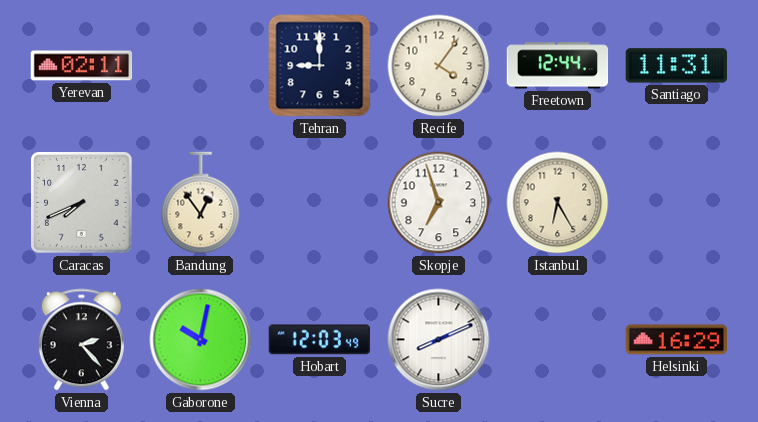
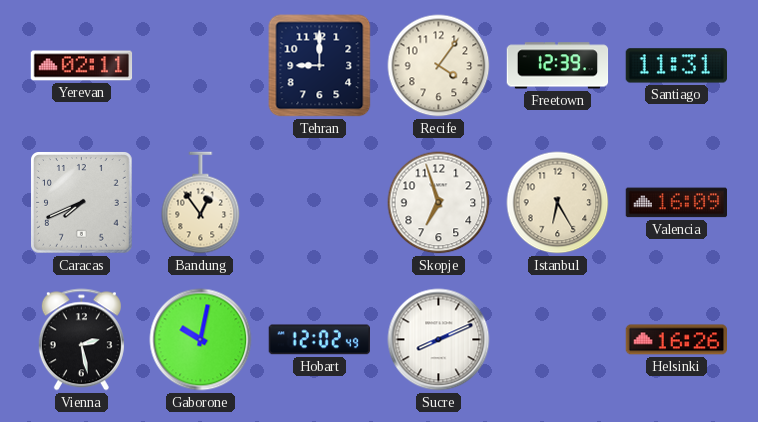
Freetown: 12:44 -> 12:39
Valencia: none -> 16:09
Vienna: 2:23 -> 2:28
Hobart: 12:03 -> 12:02
Helsinki: 16:29 -> 16:26
